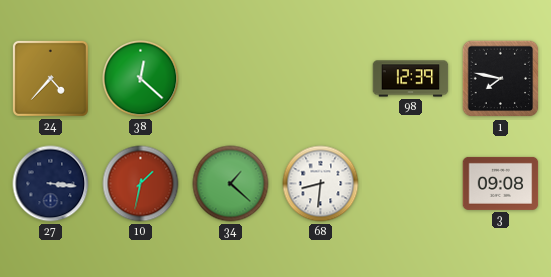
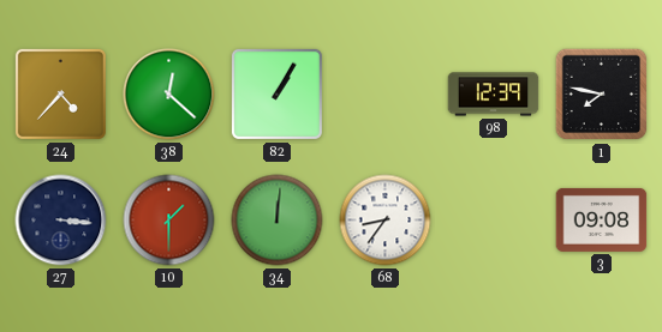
82: none -> 1:05
10: 1:32 -> 1:30
34: 1:22 -> 12:01
68: 8:31 -> 8:36
